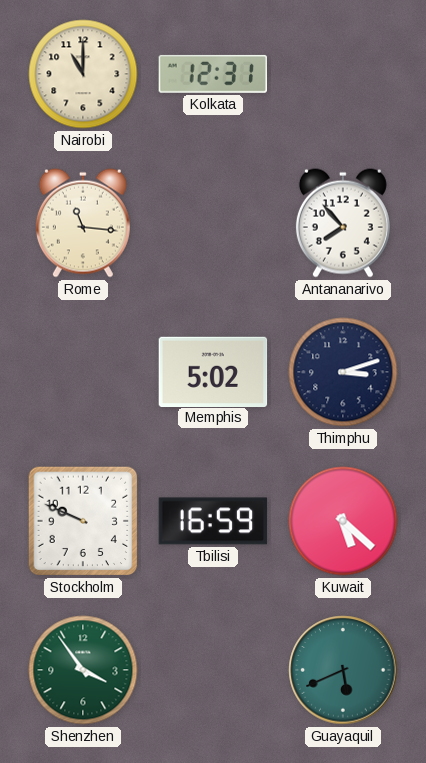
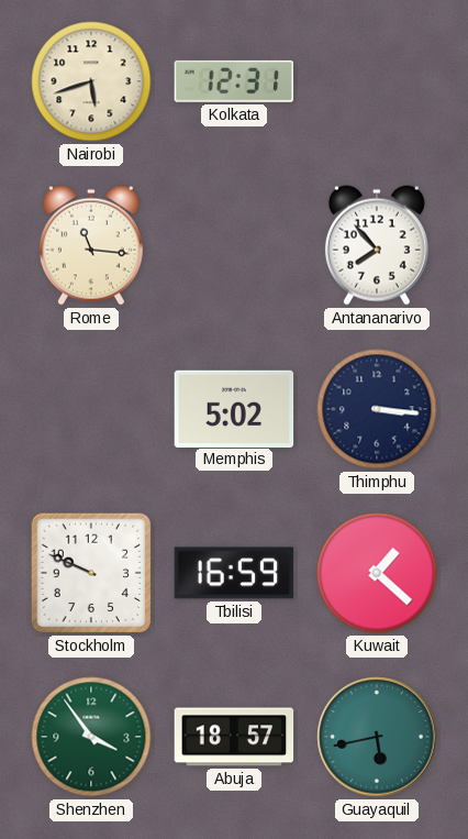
Nairobi: 11:00 -> 5:42
Thimphu: 3:12 -> 3:16
Kuwait: 5:22 -> 1:22
Abuja: none -> 18:57
Guayaquil: 5:41 -> 5:43
